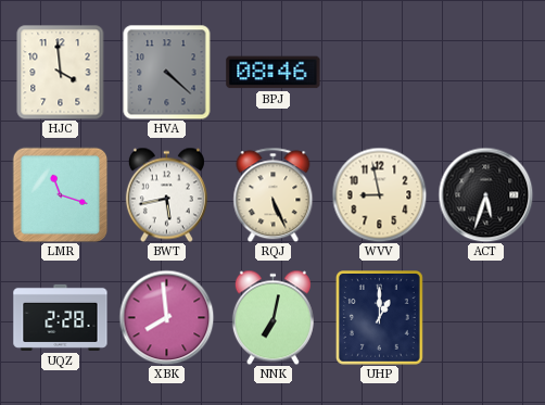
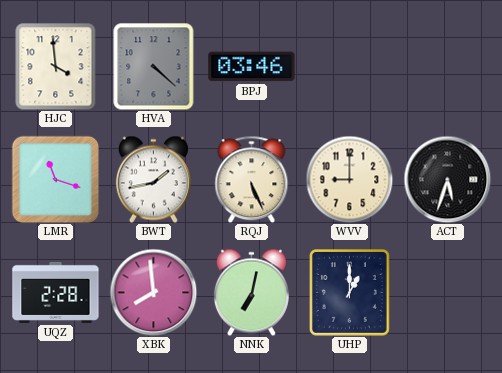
BPJ: 08:46 -> 03:46
BWT: 5:43 -> 1:43
WVV: 8:58 -> 9:00
